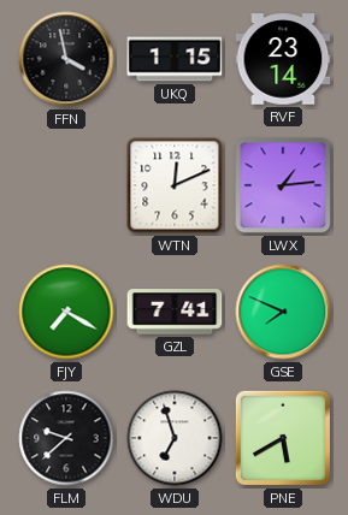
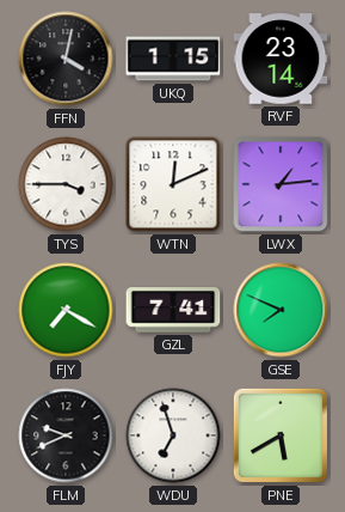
FFN: 3:58 -> 4:02
TYS: none -> 3:45
FLM: 9:38 -> 9:41
